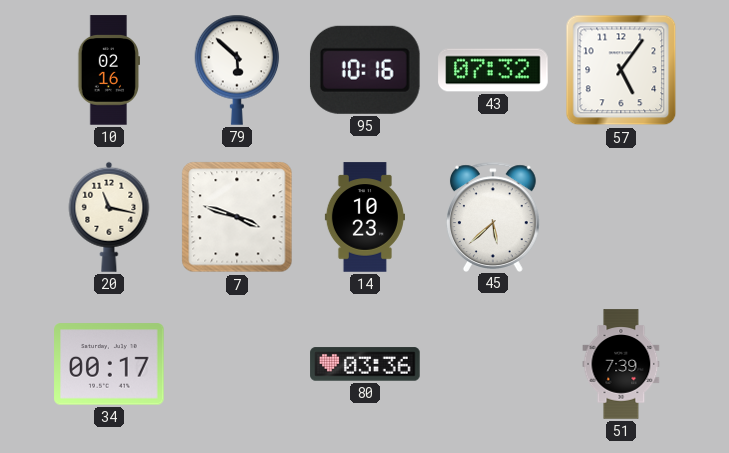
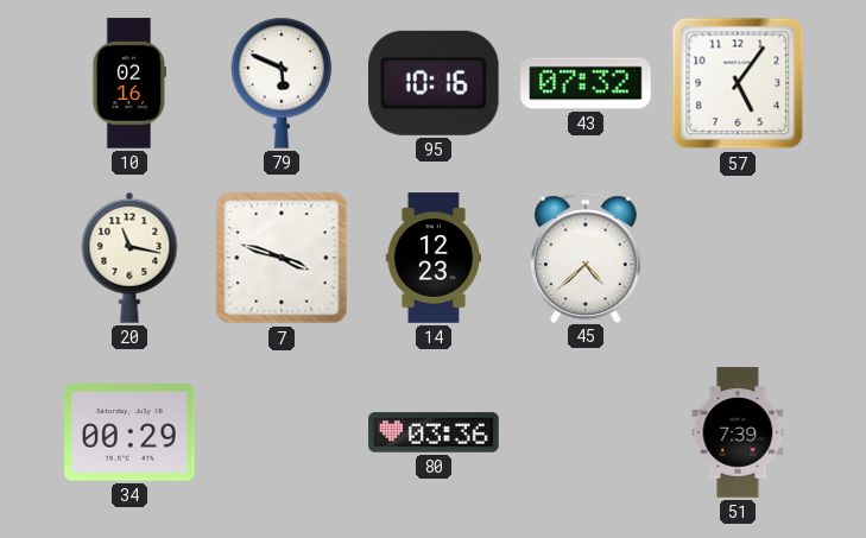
79: 5:52 -> 5:49
14: 10:23 -> 12:23
45: 5:38 -> 4:38
34: 00:17 -> 00:29
